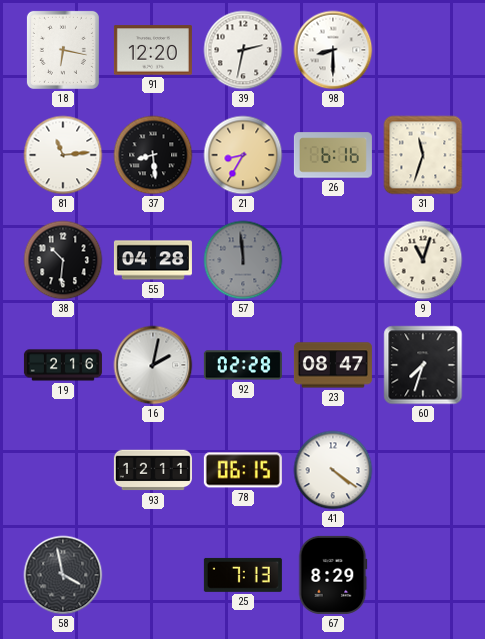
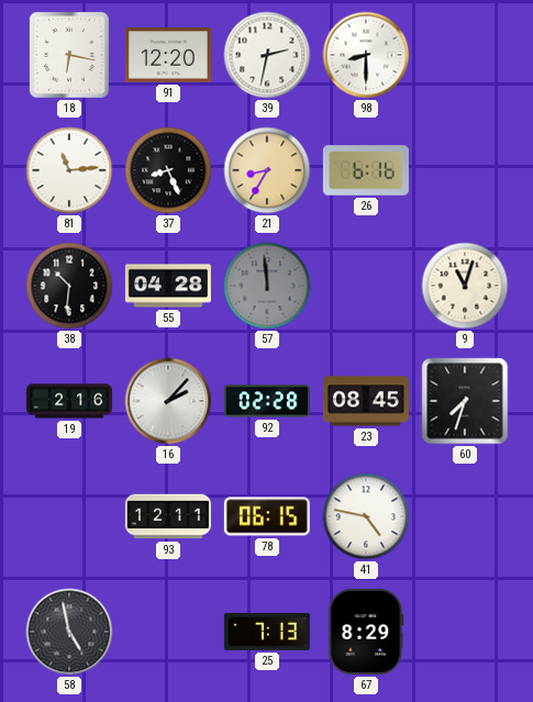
37: 8:29 -> 8:26
31: 11:33 -> none
16: 2:02 -> 2:07
23: 08:47 -> 08:45
41: 4:21 -> 4:47
58: 3:58 -> 4:58
